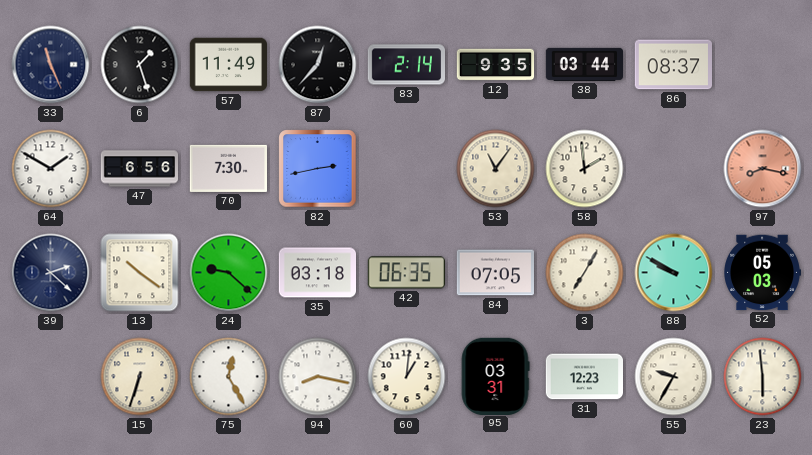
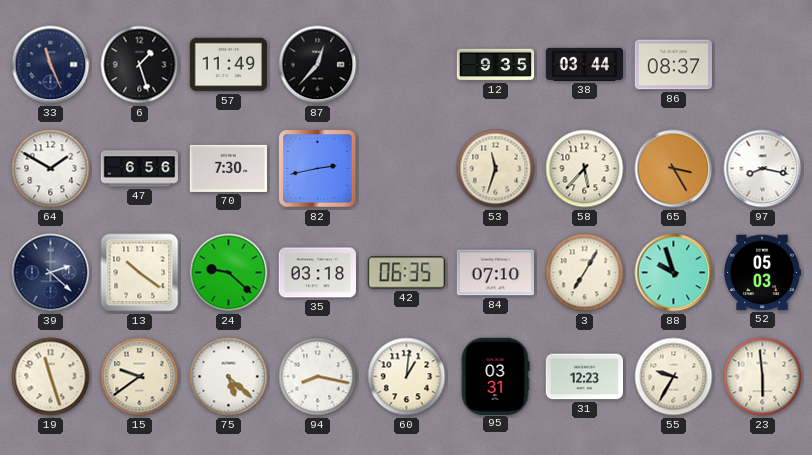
83: 2:14 -> none
53: 11:06 -> 11:33
58: 1:59 -> 5:37
65: none -> 3:25
97 dial: salmon -> white
84: 07:05 -> 07:10
88: 9:50 -> 9:57
19: none -> 11:27
15: 6:33 -> 9:39
75: 12:25 -> 5:22
